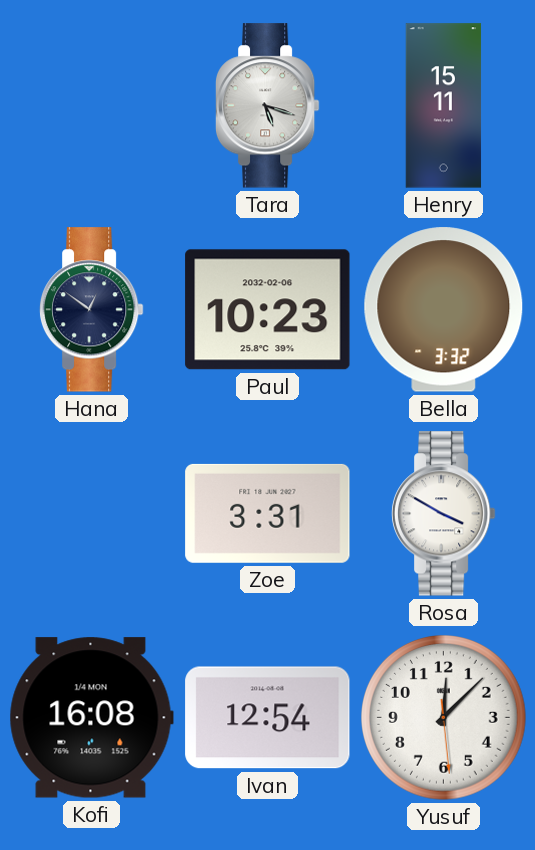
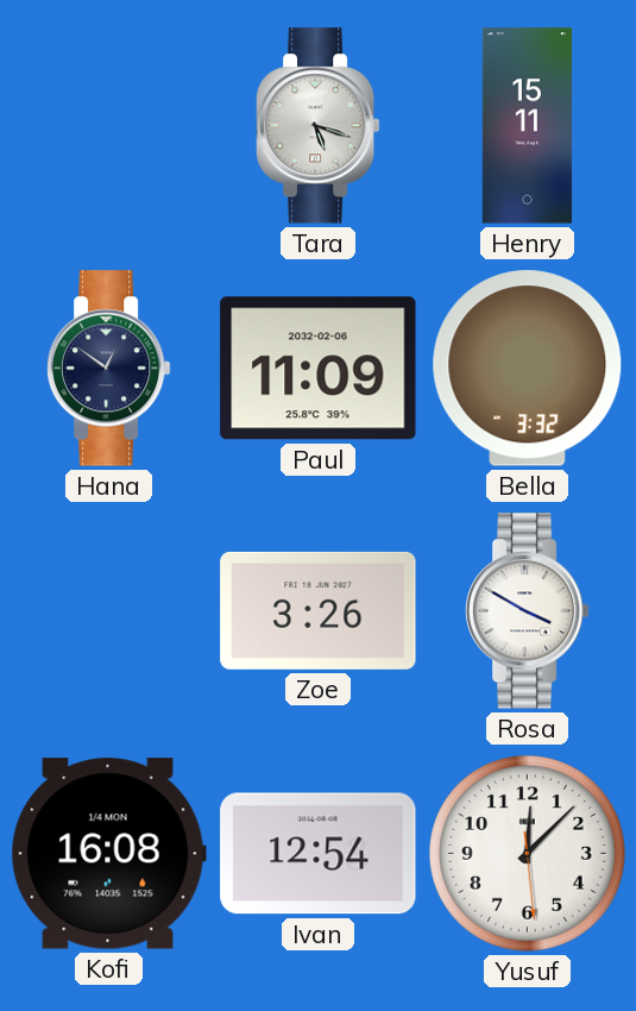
Paul: 10:23 -> 11:09
Zoe: 3:31 -> 3:26
